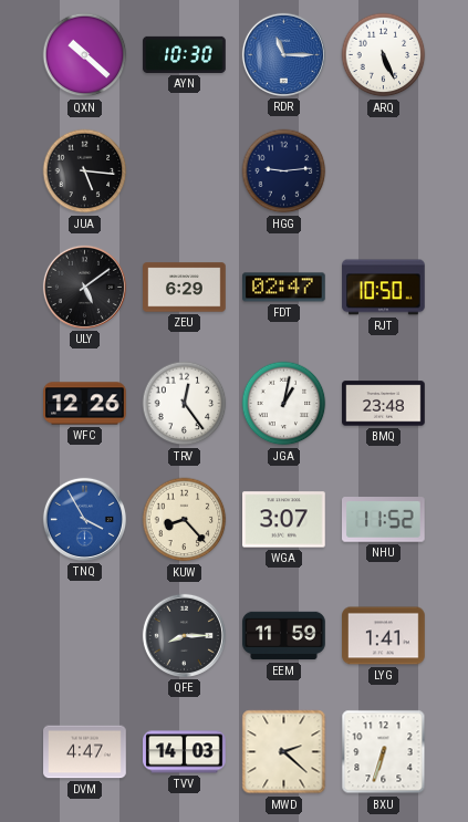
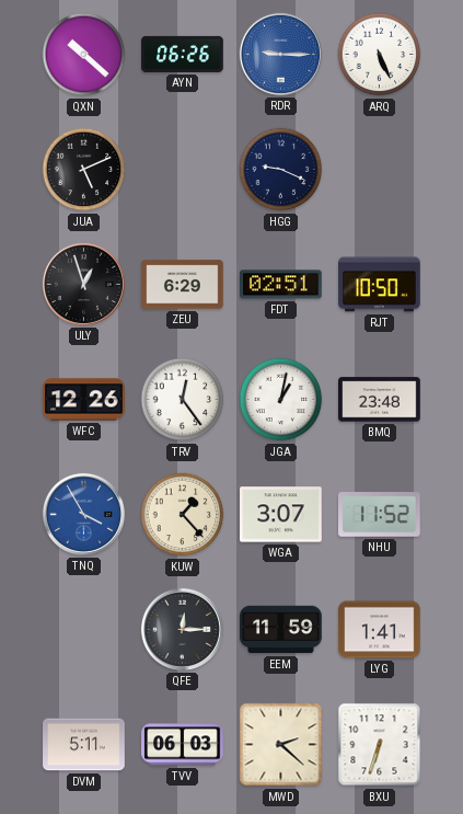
AYN: 10:30 -> 06:26
RDR: 11:15 -> 9:15
JUA: 5:16 -> 5:11
HGG: 9:14 -> 9:19
ULY: 5:09 -> 12:57
FDT: 02:47 -> 02:51
KUW: 8:23 -> 1:23
QFE: 8:15 -> 12:15
DVM: 4:47 -> 5:11
TVV: 14:03 -> 06:03
